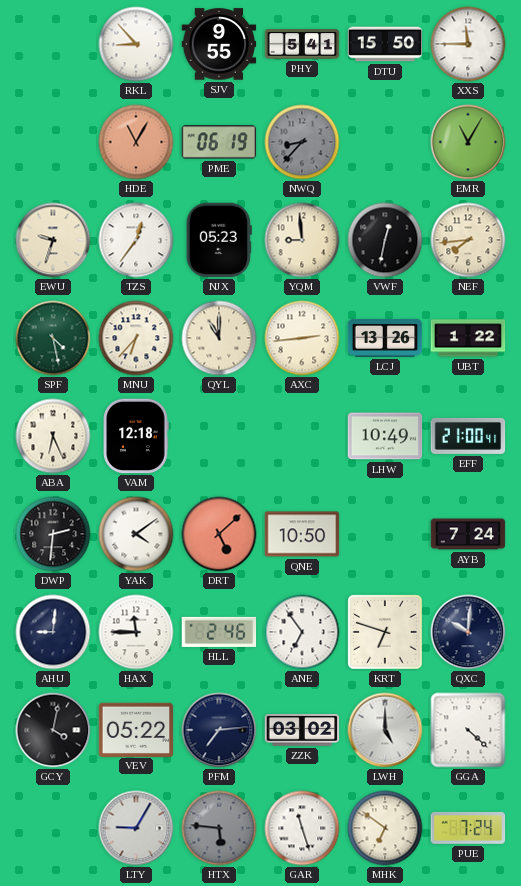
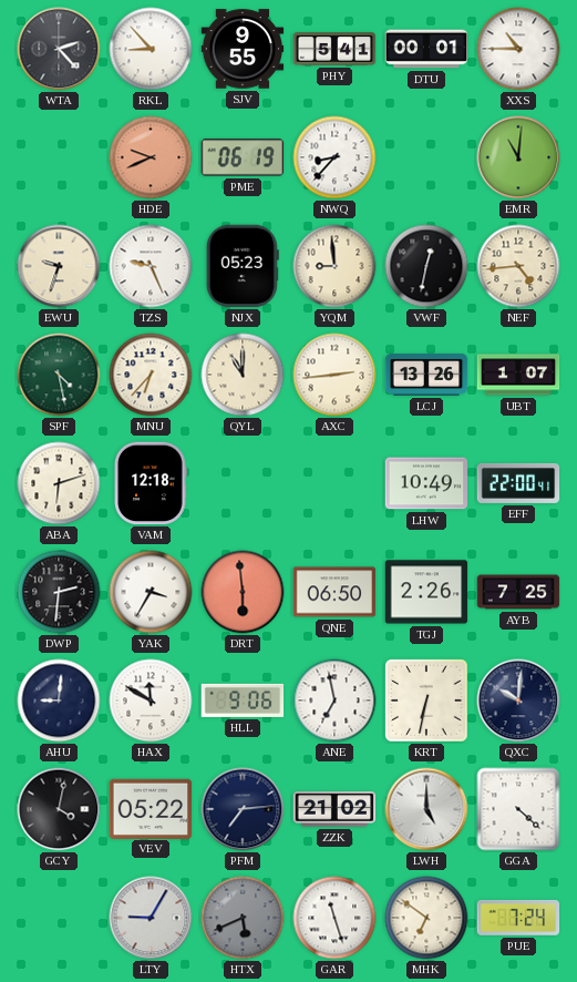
WTA: none -> 2:23
DTU: 15:50 -> 00:01
XXS: 11:45 -> 10:45
HDE: 11:05 -> 9:41
NWQ dial: grey -> white
EMR: 11:05 -> 11:01
TZS: 12:36 -> 9:26
NEF: 7:44 -> 4:44
UBT: 1:22 -> 1:07
ABA: 6:26 -> 6:12
EFF: 21:00 -> 22:00
YAK: 4:09 -> 3:35
DRT: 5:08 -> 5:59
QNE: 10:50 -> 06:50
TGJ: none -> 2:26
AYB: 7:24 -> 7:25
HAX: 11:45 -> 11:50
HLL: 2:46 -> 9:06
ANE: 6:54 -> 6:58
KRT: 6:48 -> 6:32
ZZK: 03:02 -> 21:02
HTX: 5:46 -> 5:41
